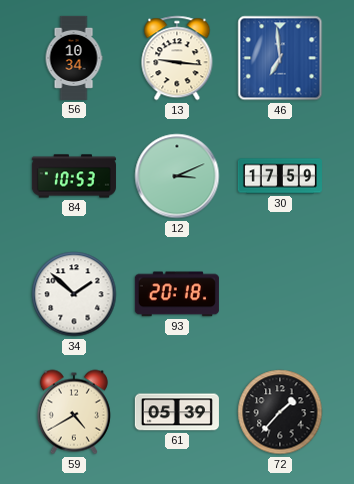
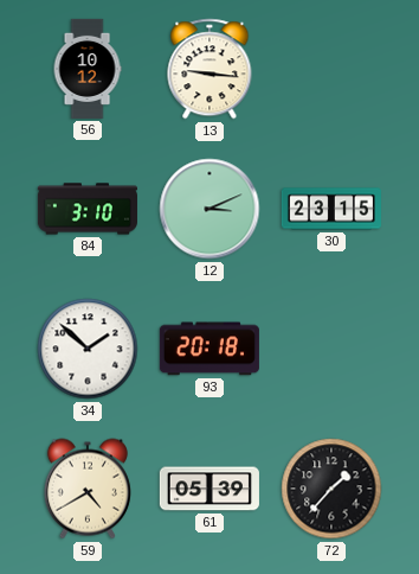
56: 10:34 -> 10:12
46: 6:59 -> none
84: 10:53 -> 3:10
30: 17:59 -> 23:15
